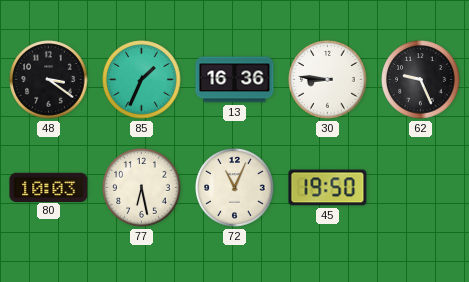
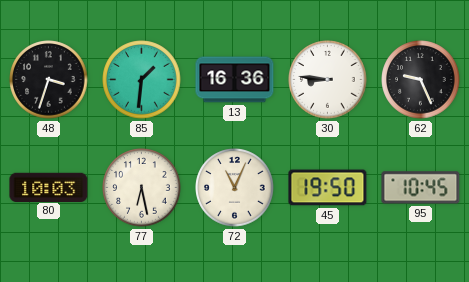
48: 3:21 -> 3:33
85: 1:34 -> 1:31
95: none -> 10:45
